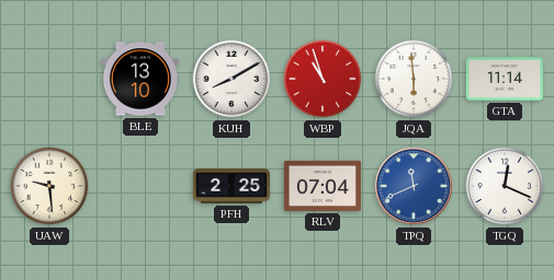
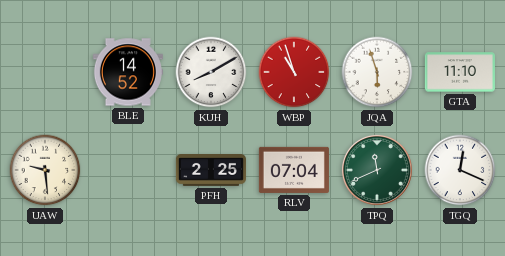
BLE: 13:10 -> 14:52
JQA: 5:59 -> 5:57
GTA: 11:14 -> 11:10
TPQ dial: blue -> green
